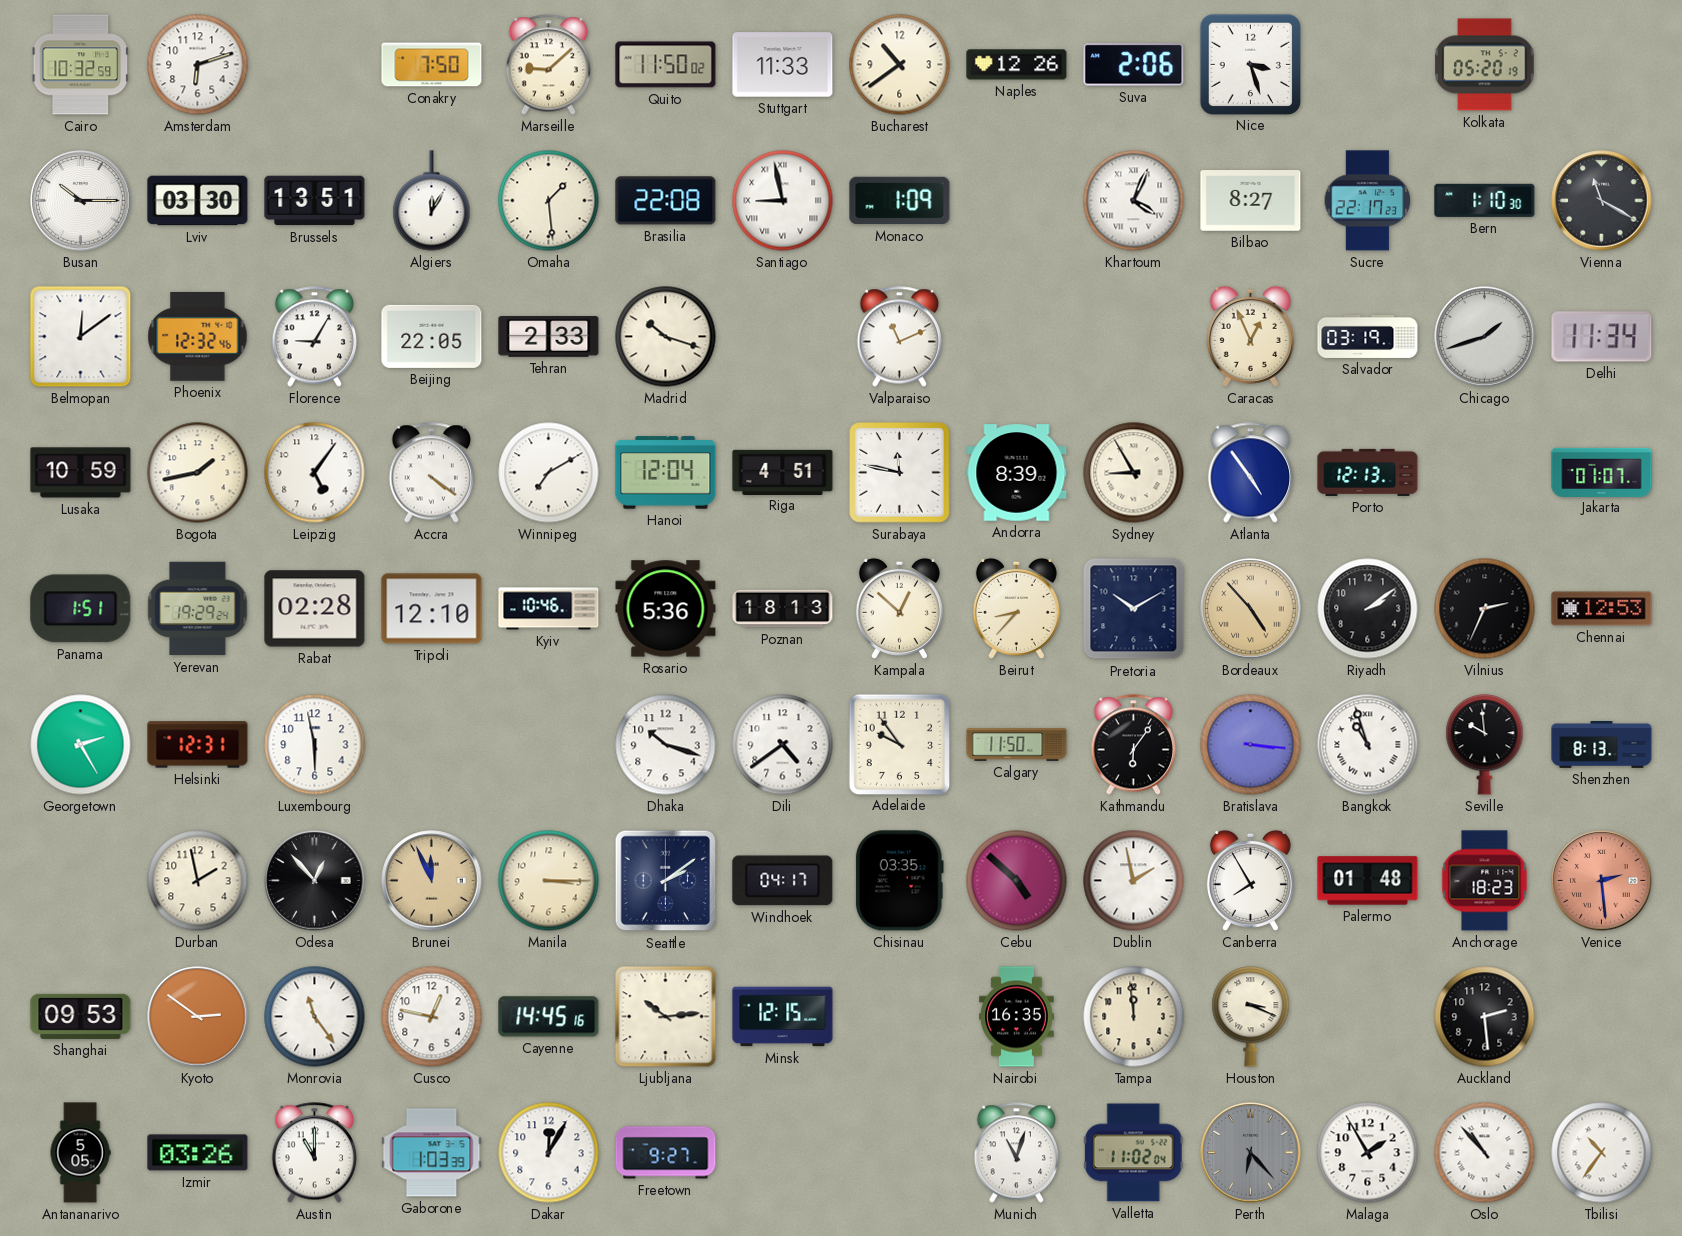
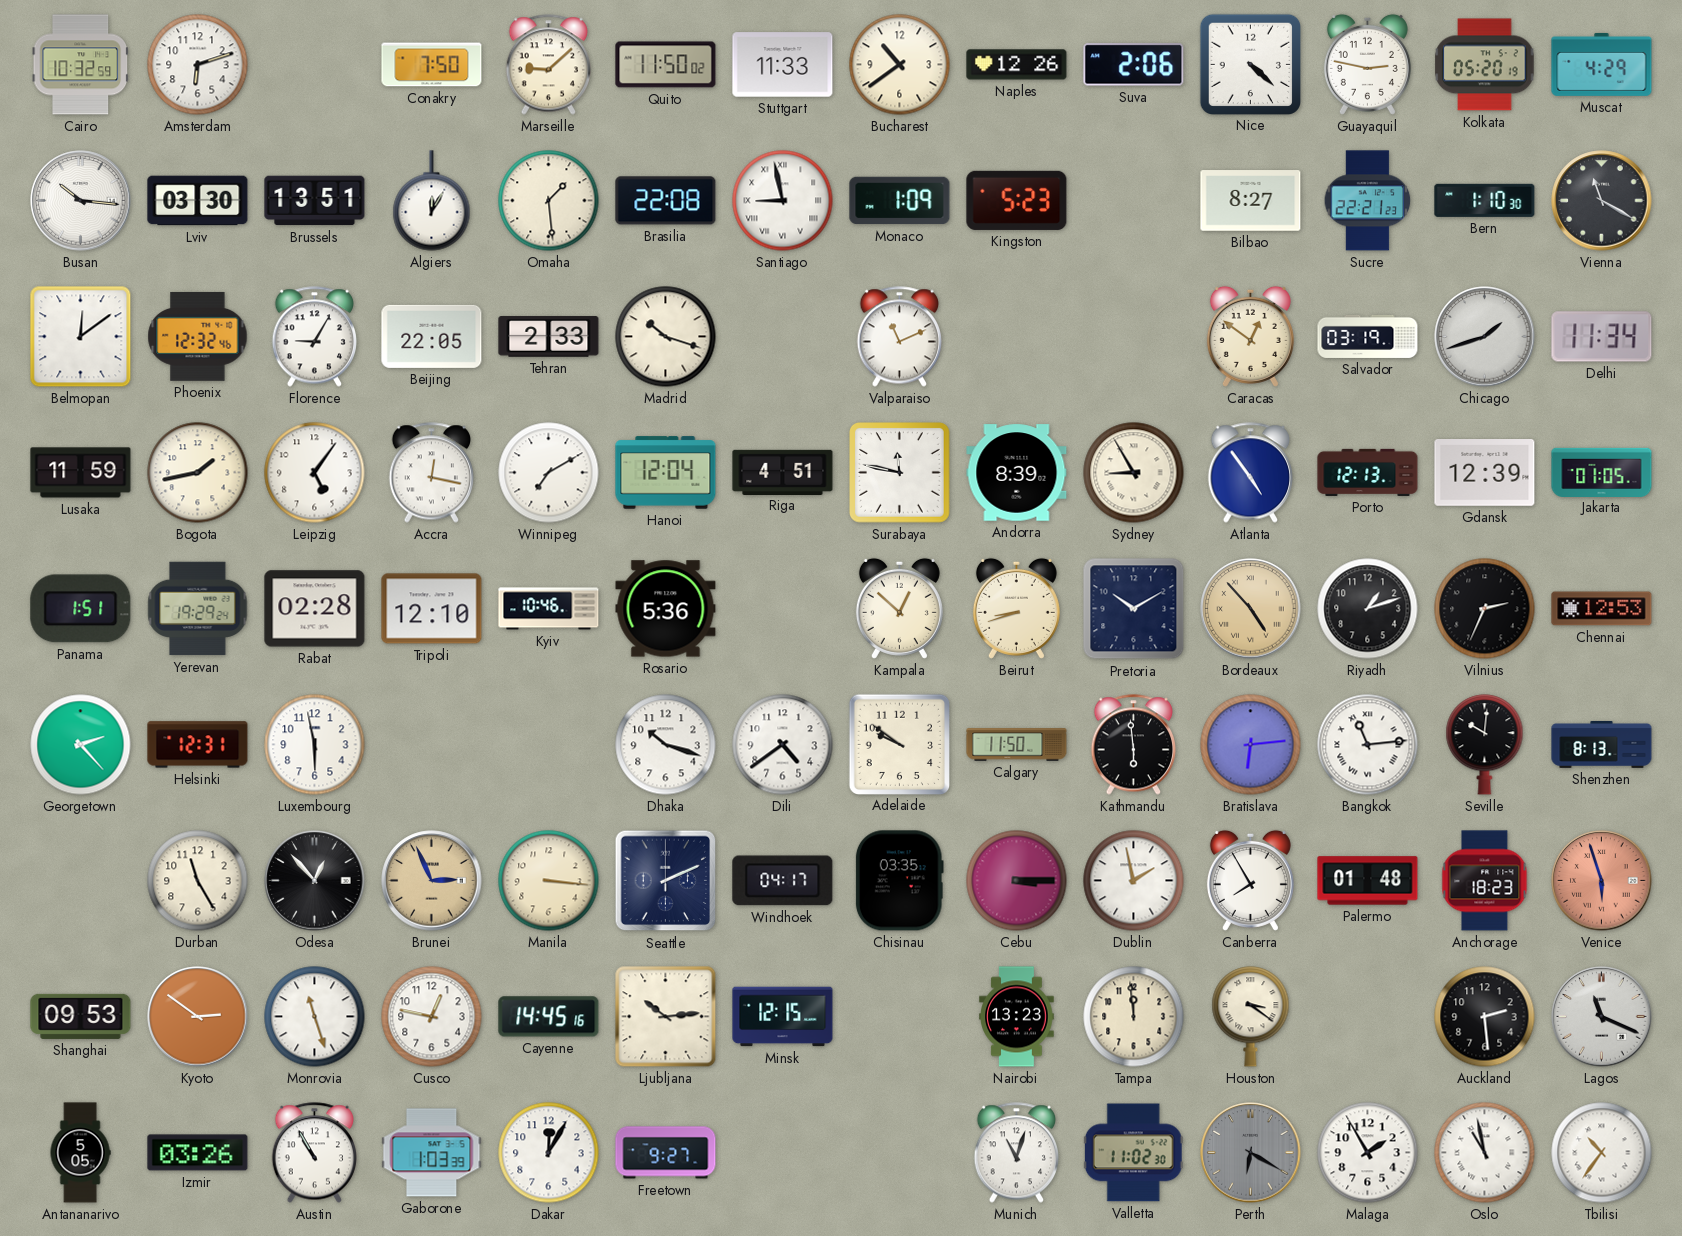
Nice: 3:27 -> 4:22
Guayaquil: none -> 2:47
Muscat: none -> 4:29
Busan: 10:15 -> 10:16
Kingston: none -> 5:23
Khartoum: 4:04 -> none
Sucre: 22:17 -> 22:21
Caracas: 12:56 -> 12:51
Lusaka: 10:59 -> 11:59
Accra: 4:21 -> 12:17
Gdansk: none -> 12:39
Jakarta: 01:07 -> 01:05
Poznan: 18:13 -> none
Beirut: 8:37 -> 8:42
Riyadh: 2:09 -> 1:12
Georgetown: 2:25 -> 2:23
Adelaide: 9:54 -> 9:51
Kathmandu: 6:06 -> 5:59
Bratislava: 3:16 -> 6:14
Bangkok: 10:57 -> 11:14
Seville: 9:59 -> 10:01
Durban: 1:58 -> 11:25
Brunei: 11:56 -> 2:56
Manila: 3:15 -> 3:16
Seattle: 2:09 -> 2:11
Cebu: 4:52 -> 3:15
Venice: 2:29 -> 5:57
Monrovia: 11:24 -> 11:27
Nairobi: 16:35 -> 13:23
Houston: 3:19 -> 3:21
Lagos: none -> 11:19
Austin: 11:00 -> 10:55
Valletta: 11:02:04 -> 11:02:30
Perth: 6:23 -> 6:20
Oslo: 10:53 -> 10:58
